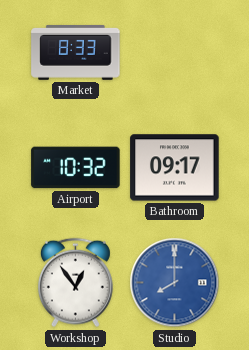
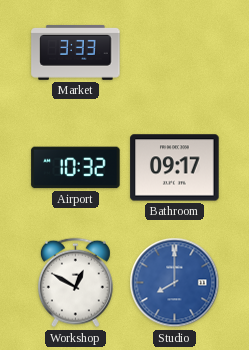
Market: 8:33 -> 3:33
Workshop: 12:54 -> 12:50
